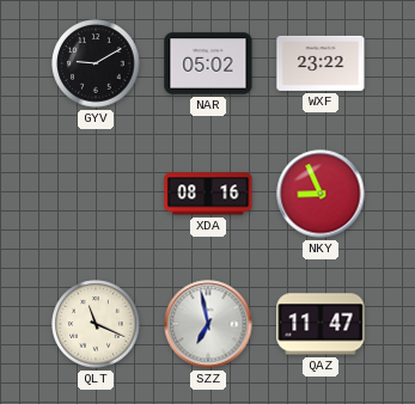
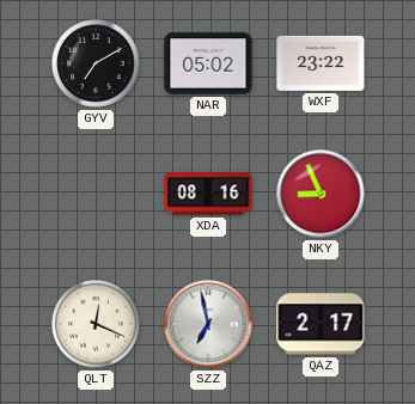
GYV: 9:10 -> 7:10
QLT: 11:19 -> 12:19
QAZ: 11:47 -> 2:17
